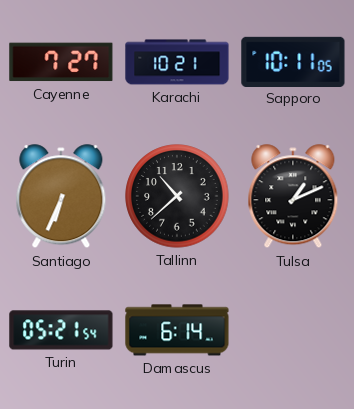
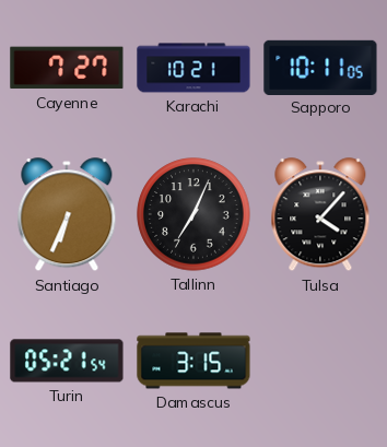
Tallinn: 10:38 -> 7:04
Tulsa: 1:11 -> 4:07
Damascus: 6:14 -> 3:15
